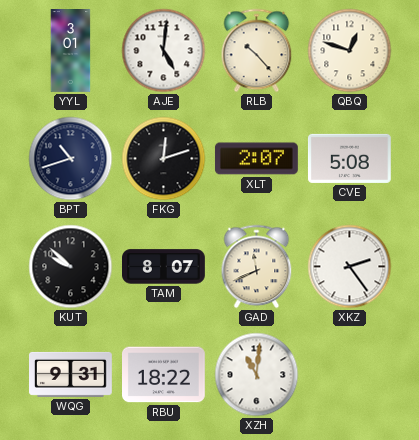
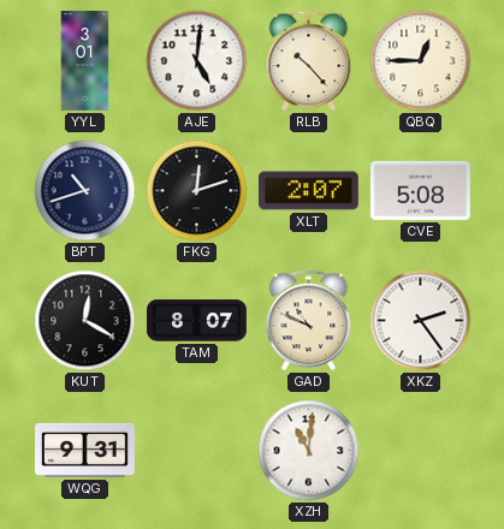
QBQ: 12:48 -> 12:45
KUT: 9:52 -> 12:20
GAD: 11:41 -> 10:49
RBU: 18:22 -> none
